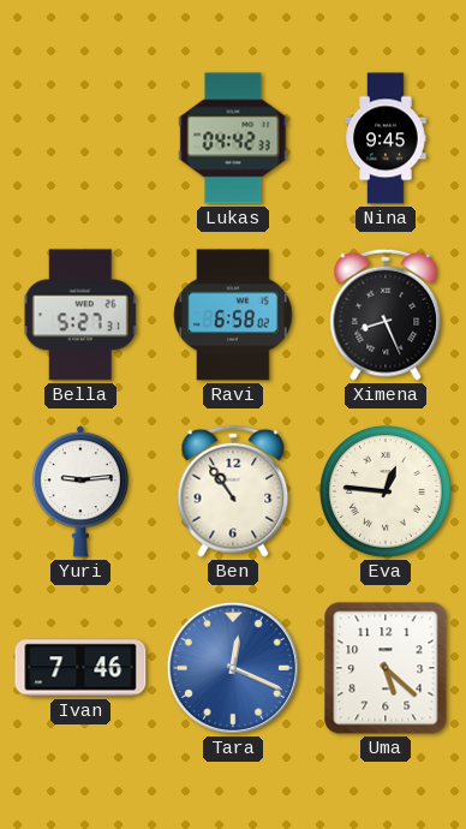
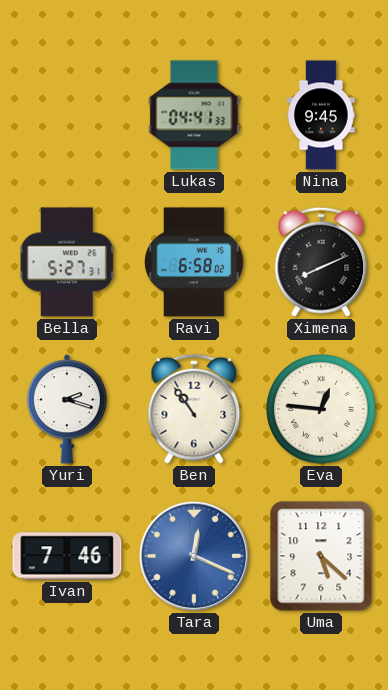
Lukas: 04:42 -> 04:41
Ximena: 8:26 -> 8:11
Yuri: 9:14 -> 2:18
